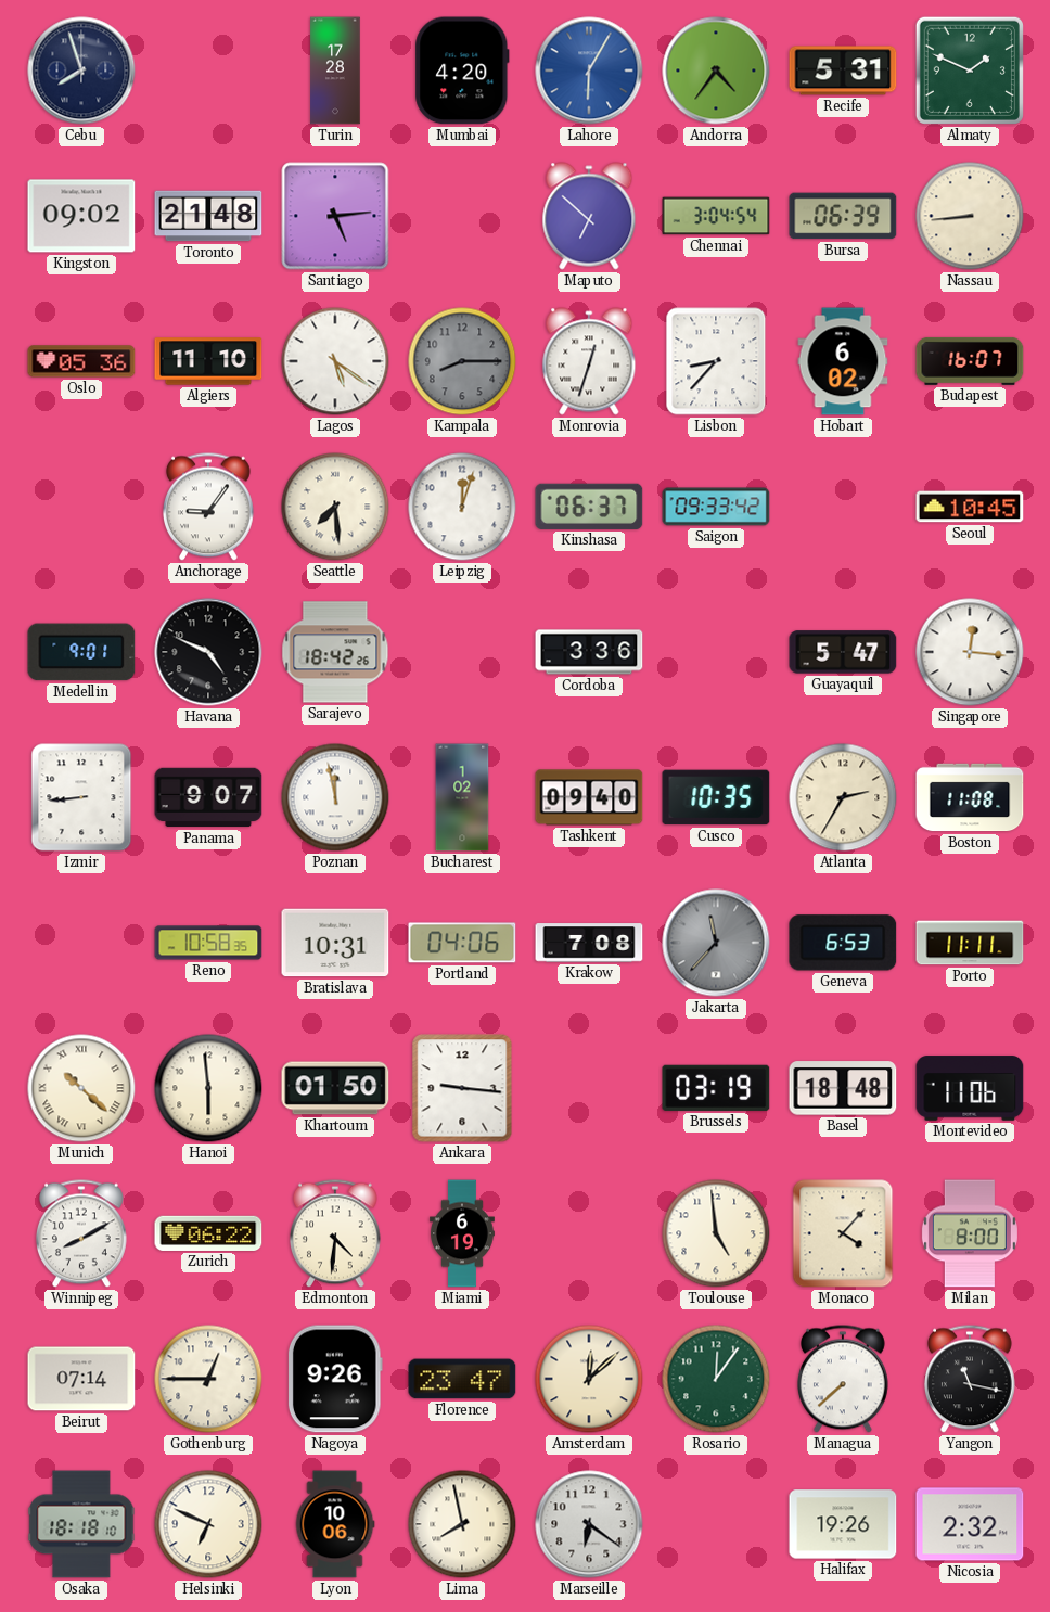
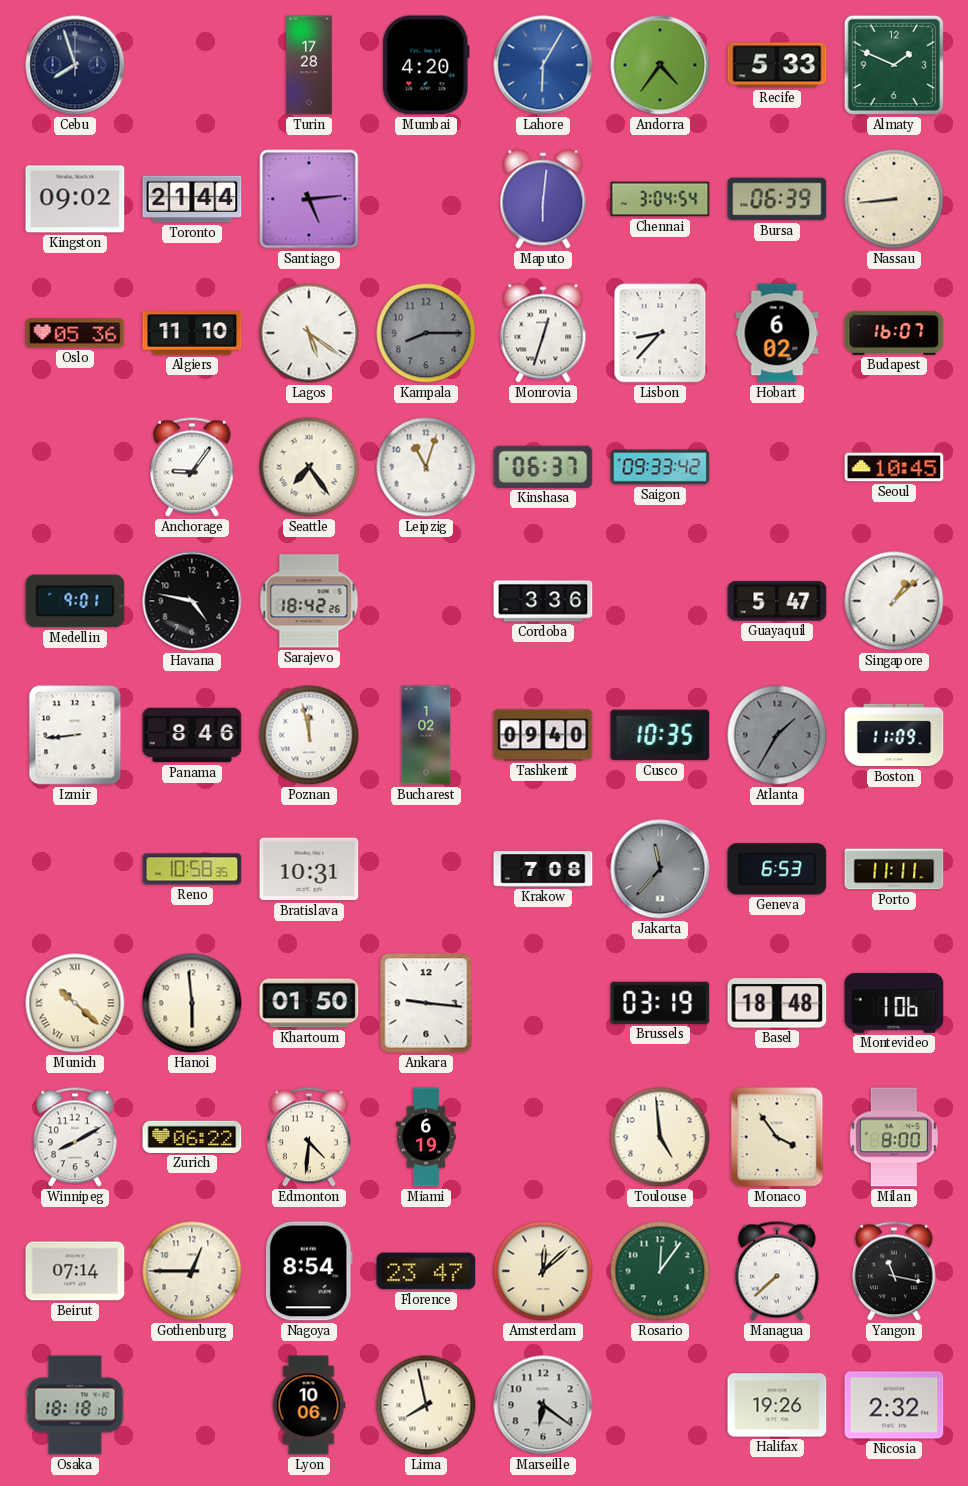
Recife: 5:31 -> 5:33
Toronto: 21:48 -> 21:44
Maputo: 6:52 -> 6:01
Seattle: 7:29 -> 7:24
Leipzig: 12:03 -> 11:03
Havana: 4:49 -> 4:47
Singapore: 12:16 -> 1:08
Panama: 9:07 -> 8:46
Atlanta: 2:35 -> 1:35
Atlanta dial: cream -> grey
Boston: 11:08 -> 11:09
Portland: 04:06 -> none
Montevideo: 11:06 -> 1:06
Monaco: 4:07 -> 3:54
Nagoya: 9:26 -> 8:54
Helsinki: 6:49 -> none
